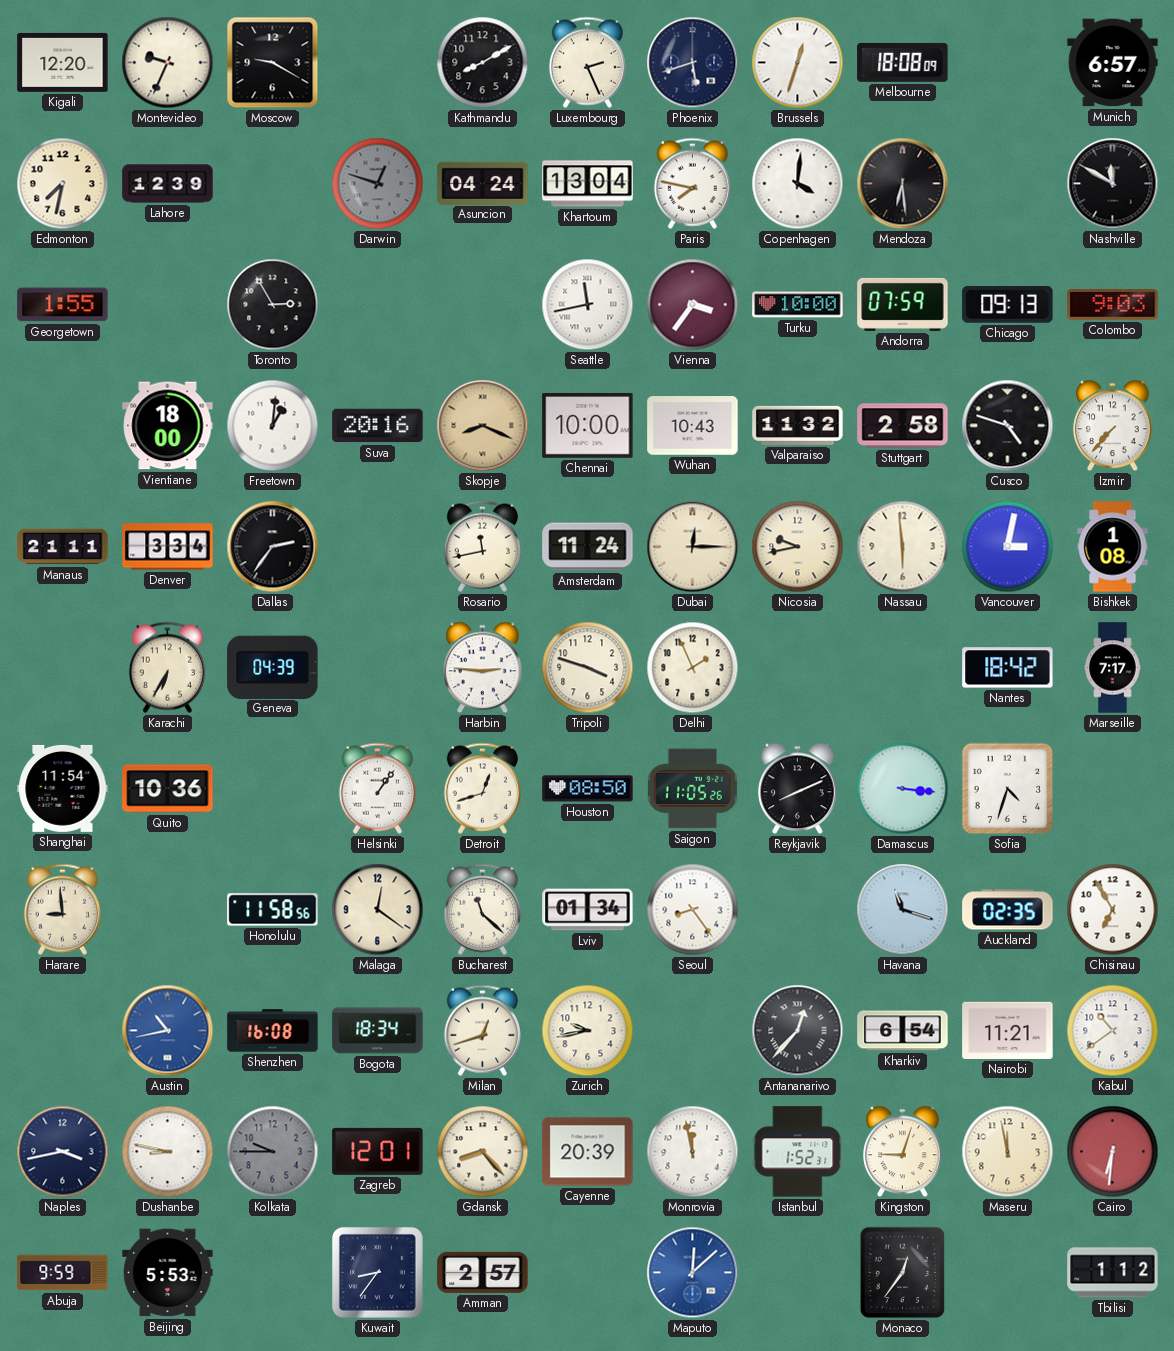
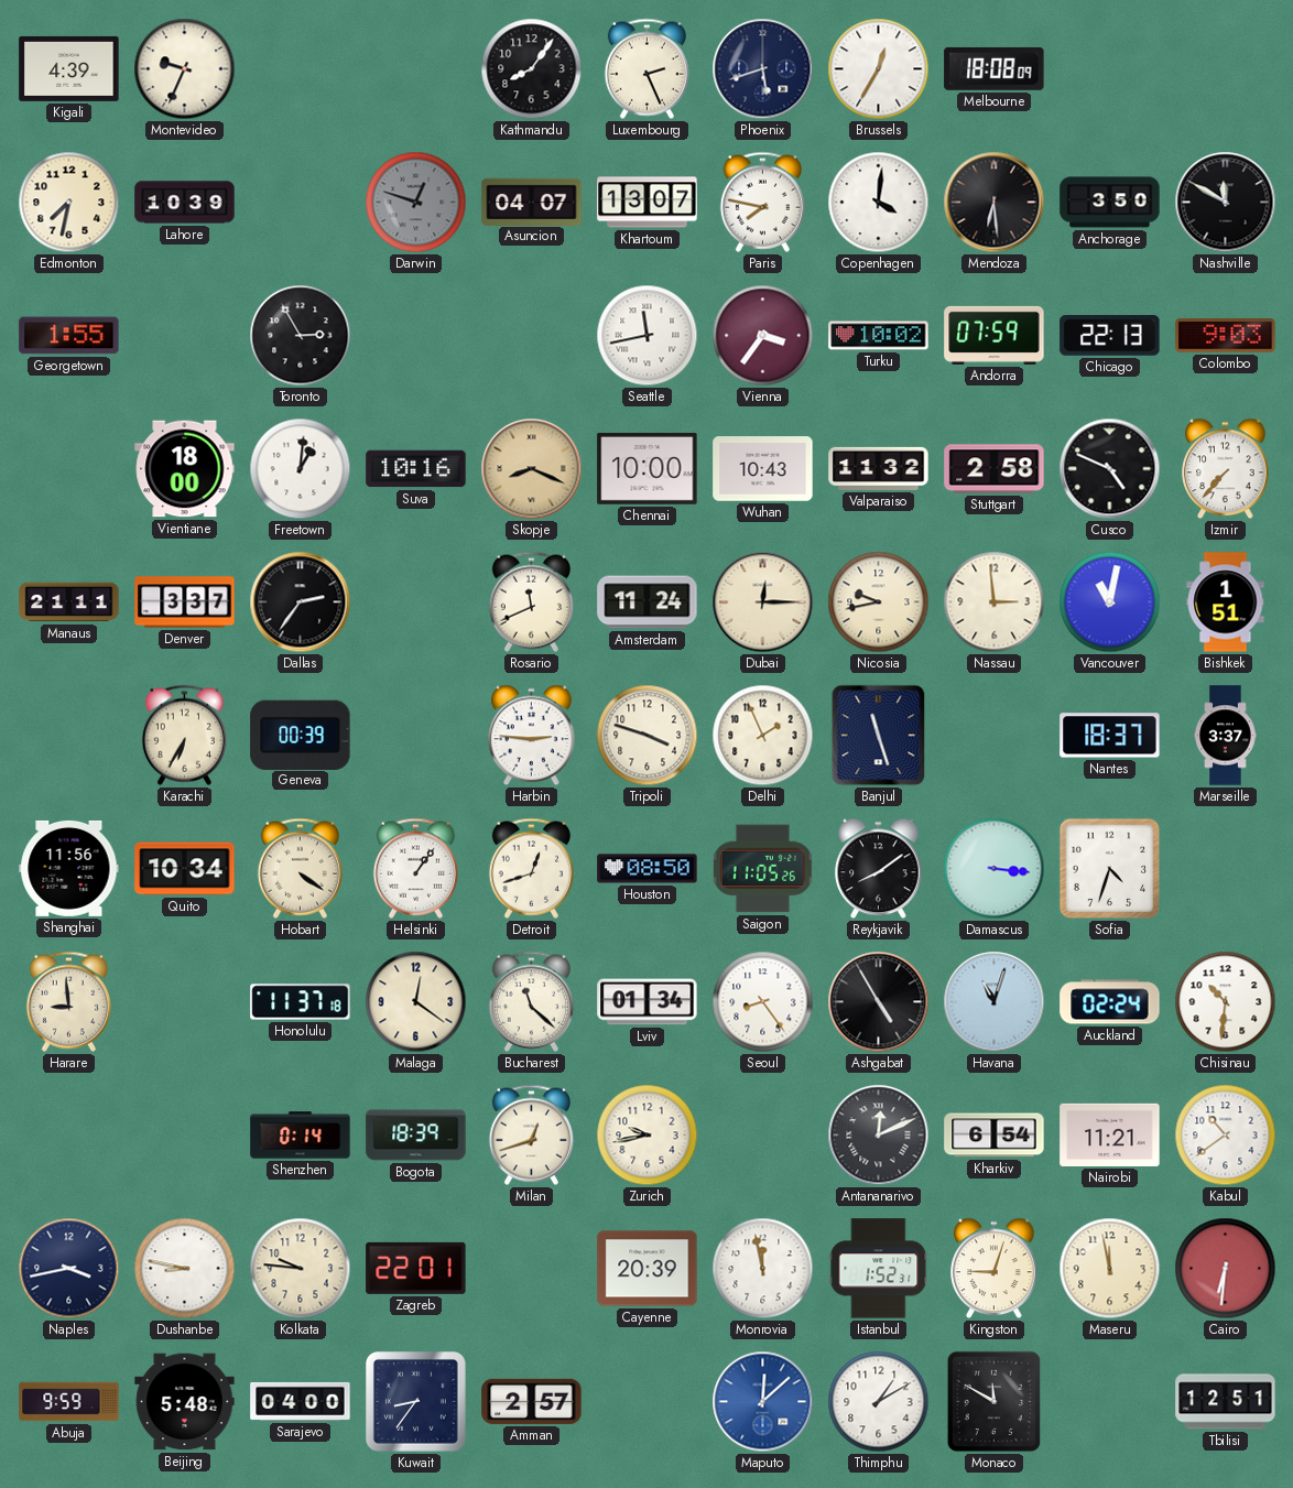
Kigali: 12:20 -> 4:39
Moscow: 9:20 -> none
Kathmandu: 8:10 -> 8:06
Brussels: 12:33 -> 12:35
Munich: 6:57 -> none
Lahore: 12:39 -> 10:39
Asuncion: 04:24 -> 04:07
Khartoum: 13:04 -> 13:07
Anchorage: none -> 3:50
Turku: 10:00 -> 10:02
Chicago: 09:13 -> 22:13
Suva: 20:16 -> 10:16
Cusco: 4:48 -> 4:49
Denver: 3:34 -> 3:37
Rosario: 11:43 -> 11:41
Nassau: 5:59 -> 2:59
Vancouver: 3:02 -> 11:02
Bishkek: 1:08 -> 1:51
Geneva: 04:39 -> 00:39
Banjul: none -> 11:27
Nantes: 18:42 -> 18:37
Marseille: 7:17 -> 3:37
Shanghai: 11:54 -> 11:56
Quito: 10:36 -> 10:34
Hobart: none -> 4:21
Reykjavik: 8:11 -> 8:09
Honolulu: 11:58 -> 11:37
Ashgabat: none -> 4:55
Havana: 11:18 -> 11:03
Auckland: 02:35 -> 02:24
Chisinau: 6:55 -> 10:31
Austin: 10:43 -> none
Shenzhen: 16:08 -> 0:14
Bogota: 18:34 -> 18:39
Antananarivo: 12:37 -> 12:11
Kolkata: 9:45 -> 9:46
Kolkata dial: grey -> cream
Zagreb: 12:01 -> 22:01
Gdansk: 8:23 -> none
Beijing: 5:53 -> 5:48
Sarajevo: none -> 04:00
Thimphu: none -> 1:10
Monaco: 12:36 -> 11:50
Tbilisi: 1:12 -> 12:51
